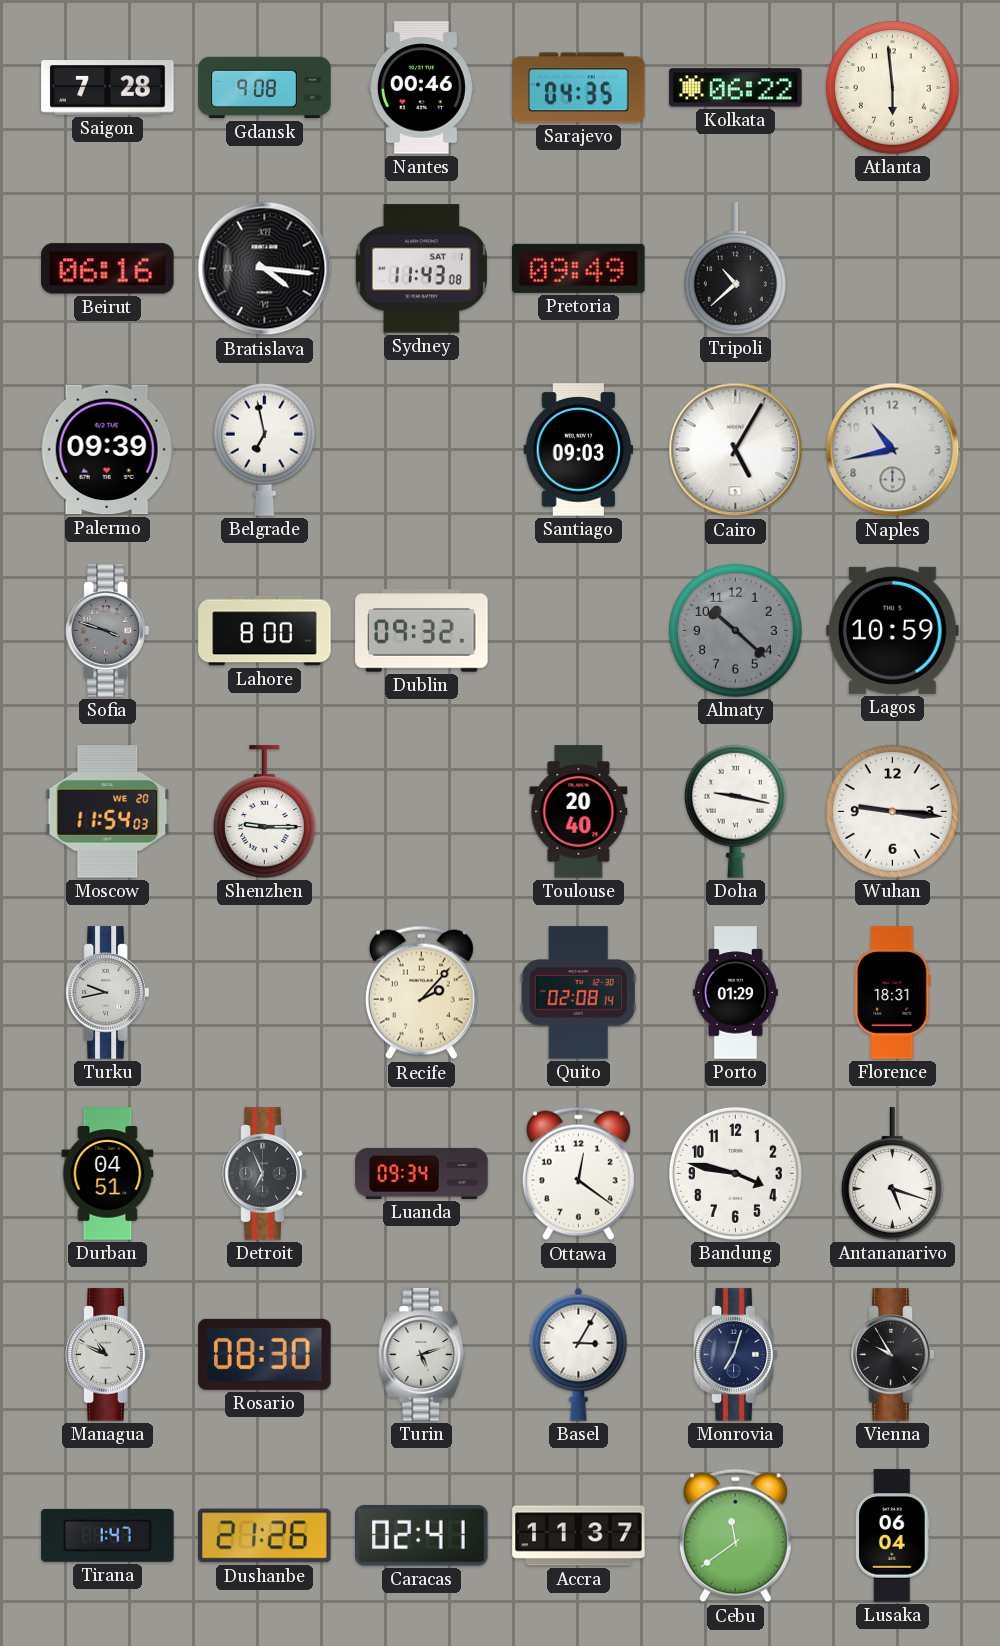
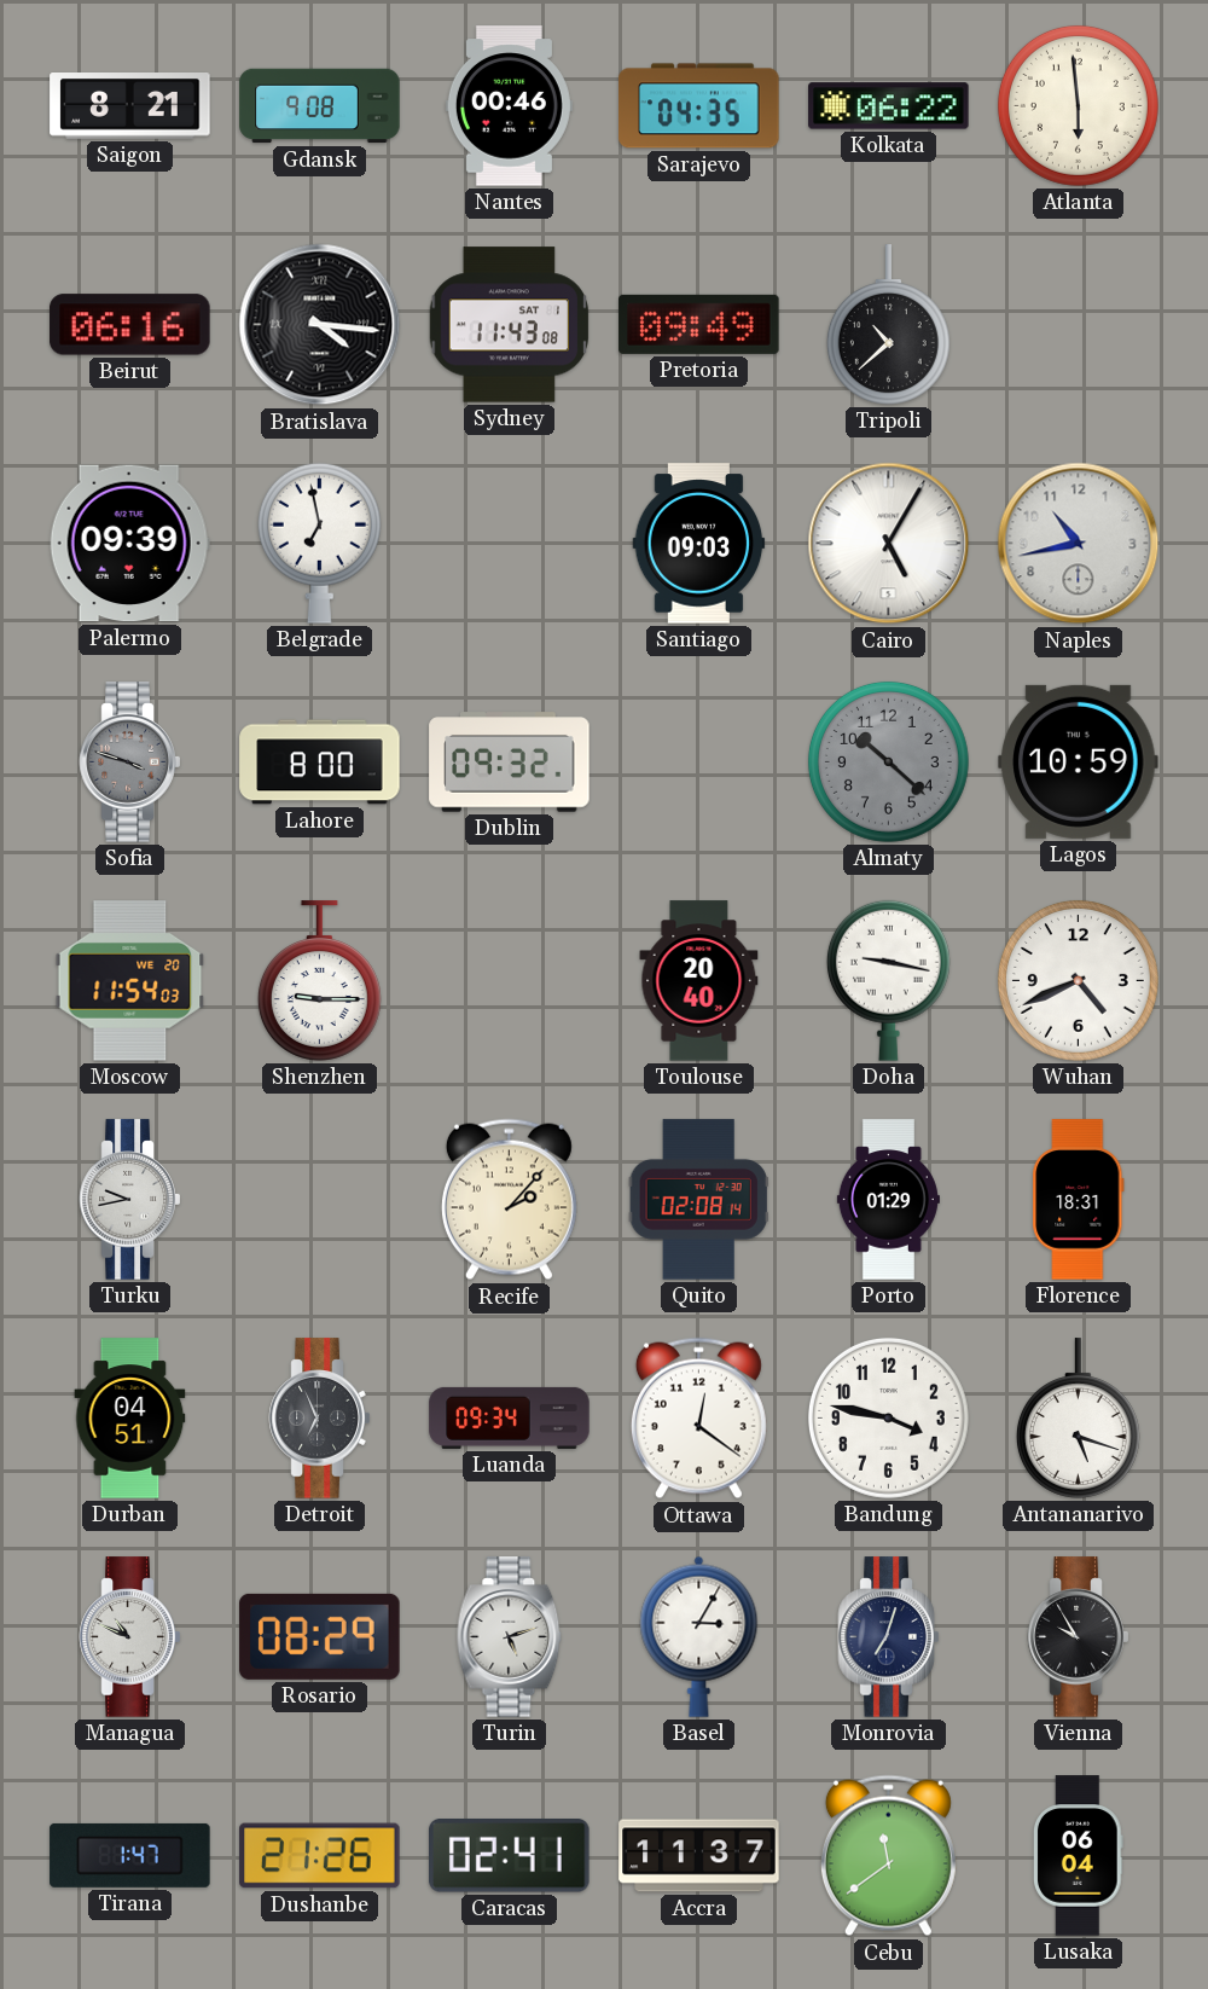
Saigon: 7:28 -> 8:21
Wuhan: 9:16 -> 4:41
Rosario: 08:30 -> 08:29
